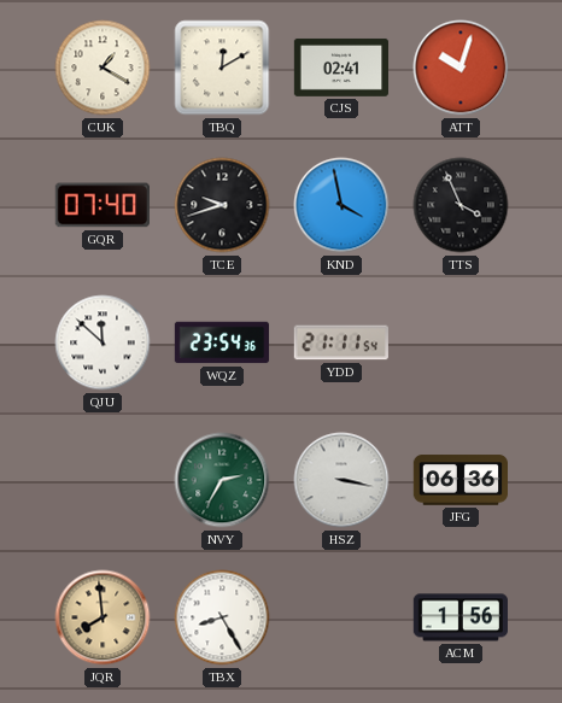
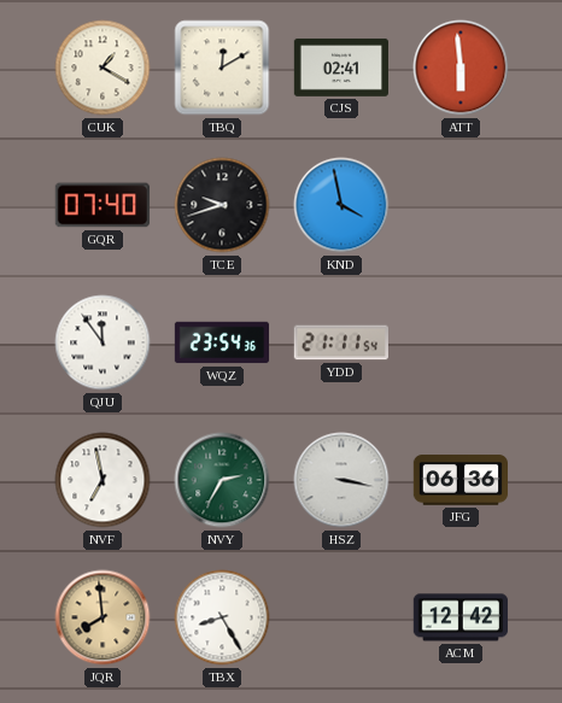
ATT: 10:03 -> 5:59
TTS: 3:56 -> none
QJU: 11:52 -> 11:54
NVF: none -> 6:58
ACM: 1:56 -> 12:42
